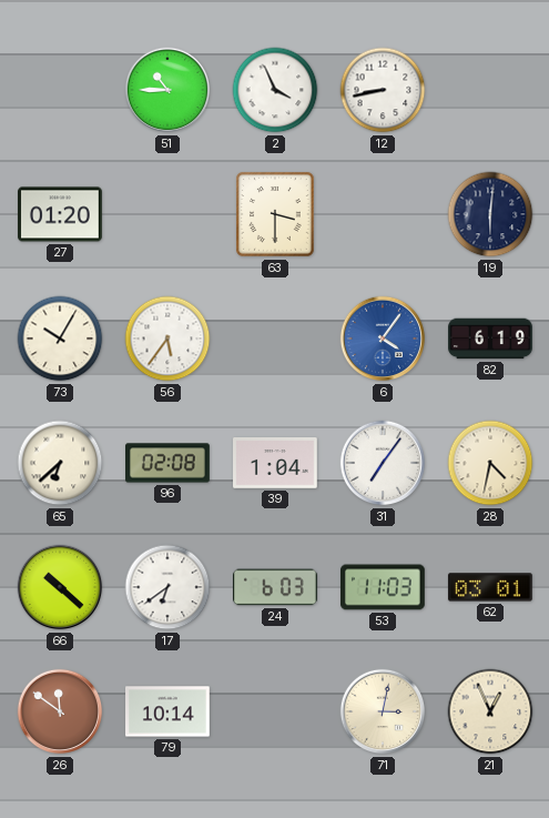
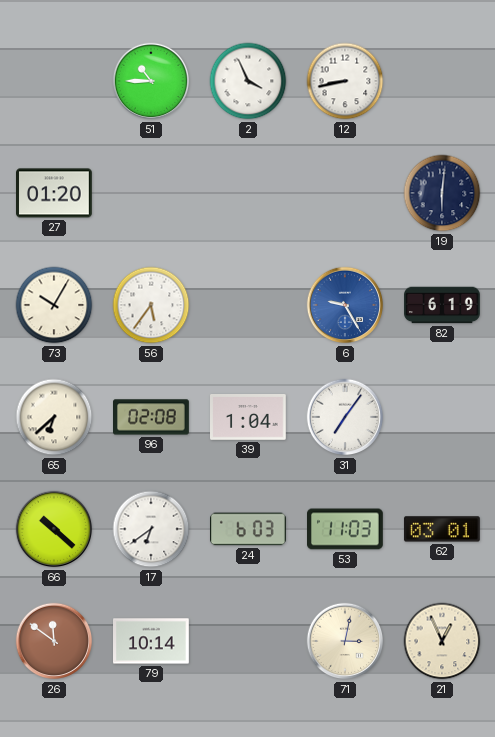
63: 3:30 -> none
6: 4:06 -> 9:25
28: 4:32 -> none
